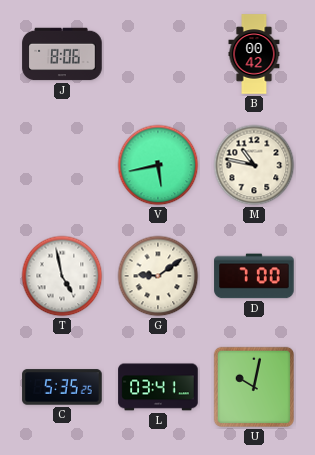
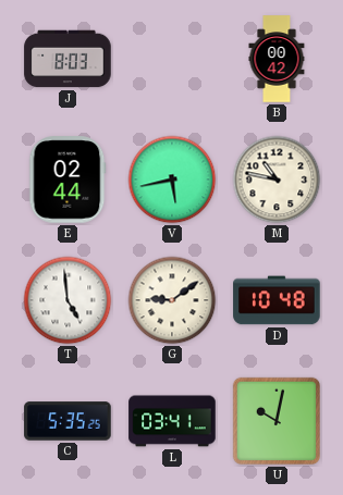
J: 8:06 -> 8:03
E: none -> 02:44
T: 4:58 -> 4:59
D: 7:00 -> 10:48
